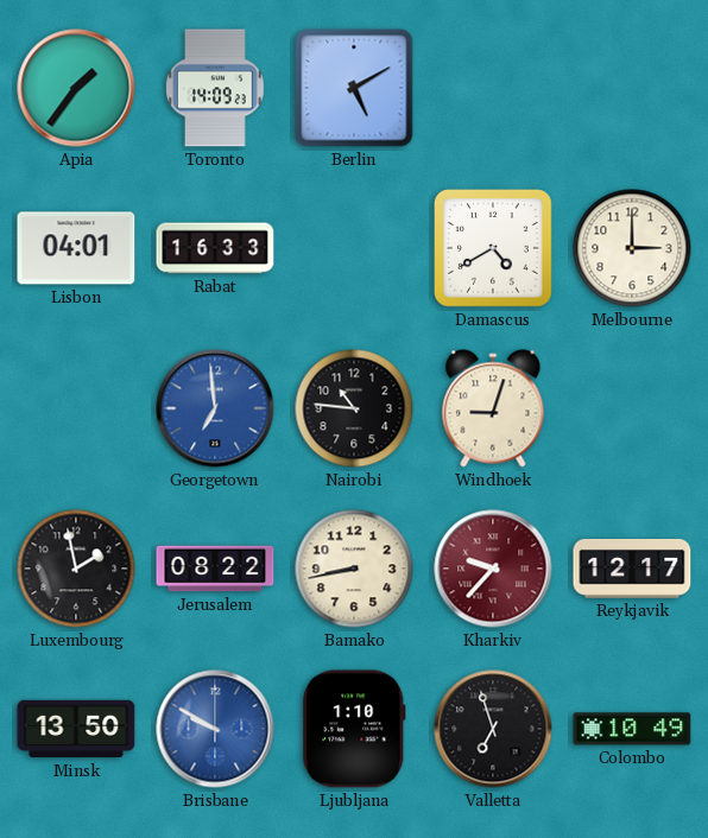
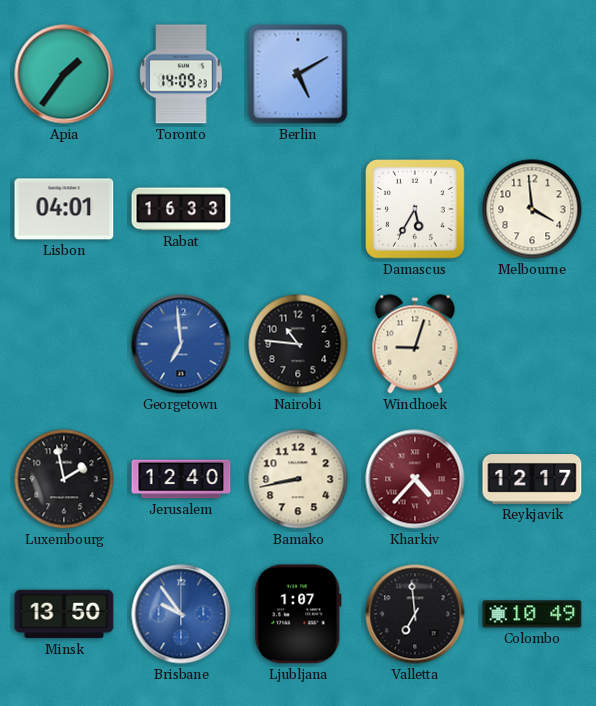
Damascus: 4:40 -> 5:35
Melbourne: 3:00 -> 3:59
Jerusalem: 08:22 -> 12:40
Kharkiv: 9:37 -> 4:37
Brisbane: 9:50 -> 9:54
Ljubljana: 1:10 -> 1:07
Valletta: 6:57 -> 6:59
